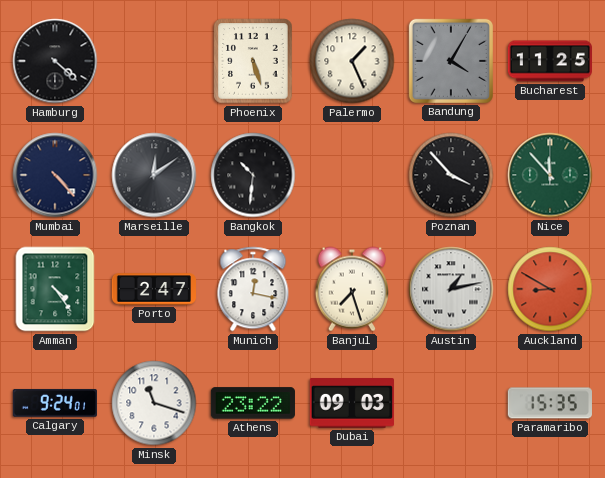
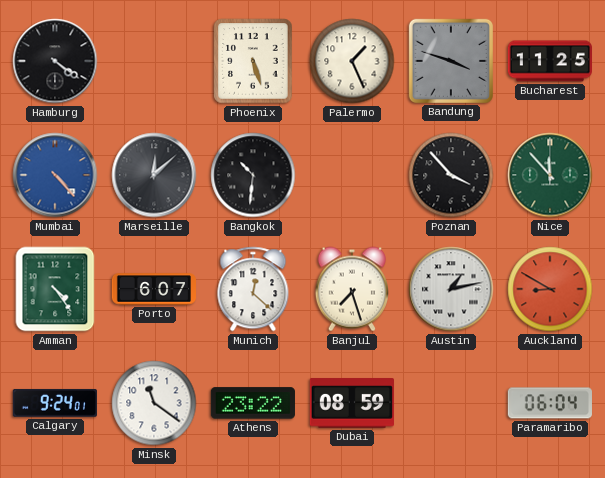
Hamburg: 4:22 -> 4:21
Bandung: 4:05 -> 3:48
Mumbai dial: navy -> blue
Marseille: 12:09 -> 12:08
Porto: 2:47 -> 6:07
Munich: 12:17 -> 12:22
Minsk: 11:18 -> 11:21
Dubai: 09:03 -> 08:59
Paramaribo: 15:35 -> 06:04
